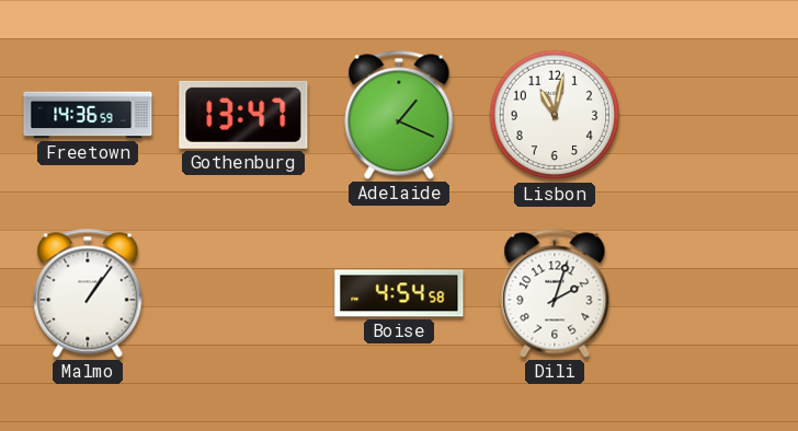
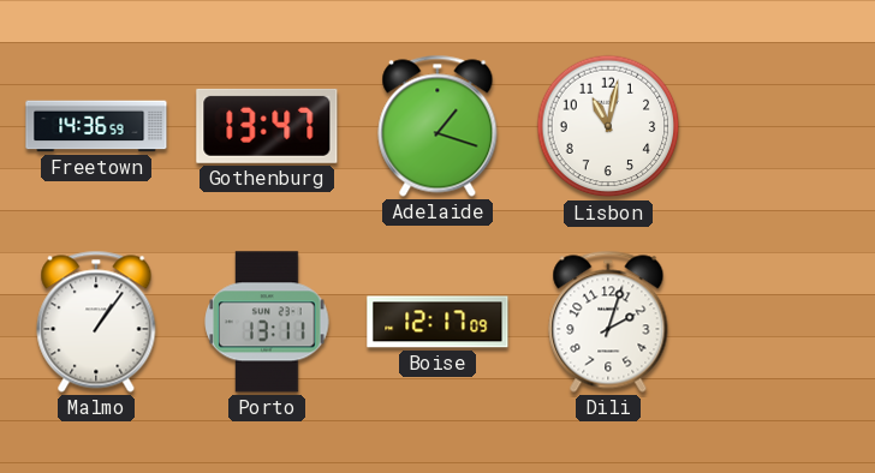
Adelaide: 1:19 -> 1:18
Porto: none -> 13:11
Boise: 4:54 -> 12:17
